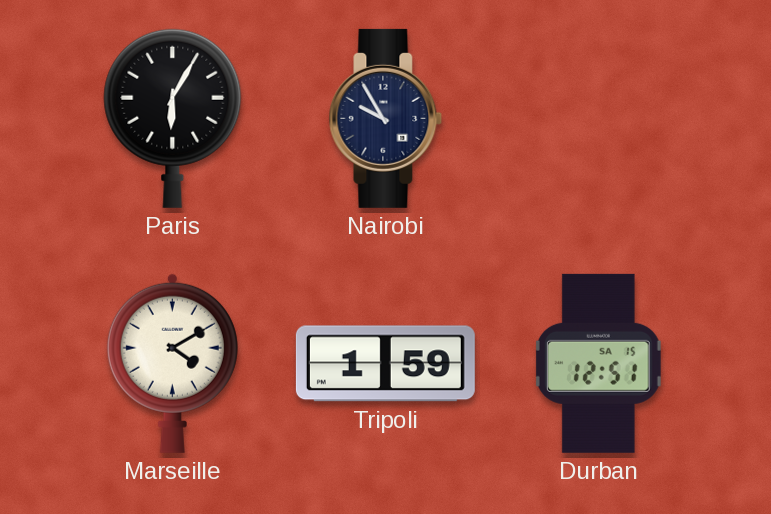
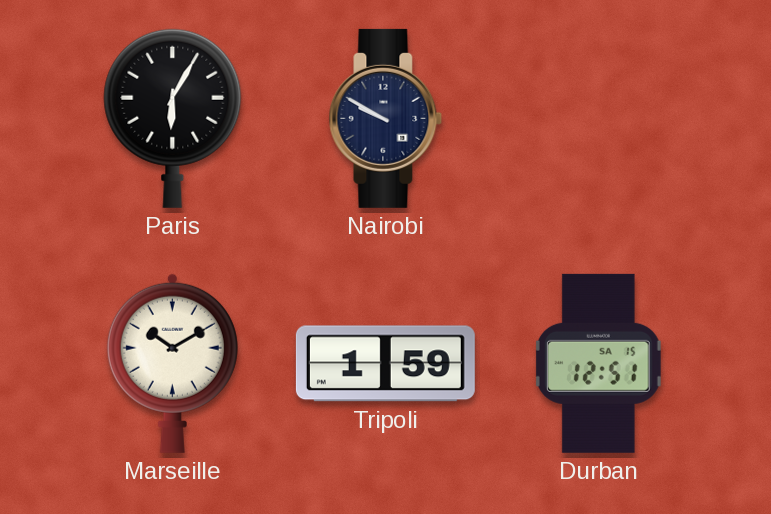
Nairobi: 9:55 -> 9:50
Marseille: 4:10 -> 10:10
